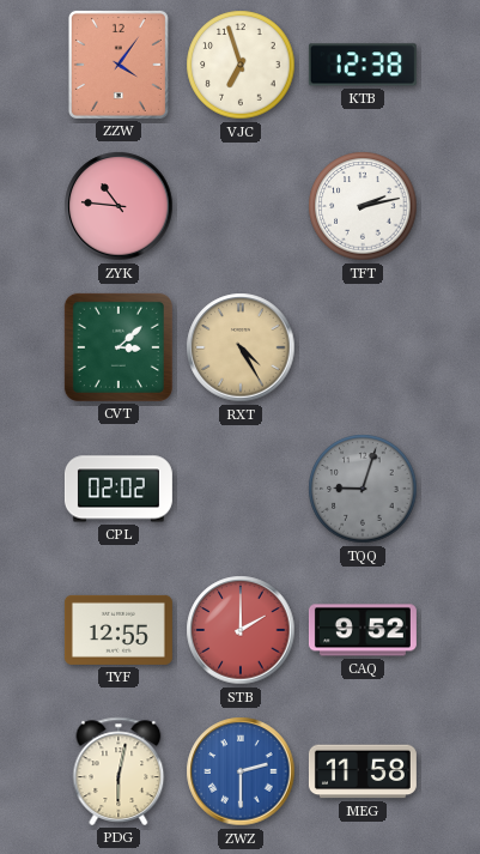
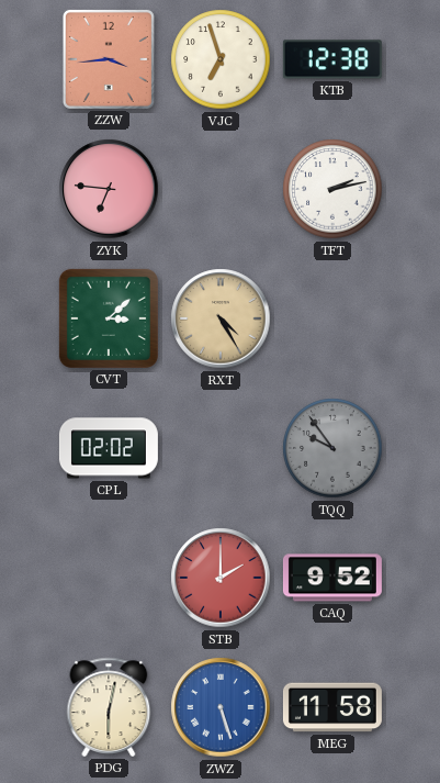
ZZW: 4:06 -> 3:44
ZYK: 10:46 -> 6:46
TQQ: 9:03 -> 9:54
TYF: 12:55 -> none
ZWZ: 2:30 -> 5:27
